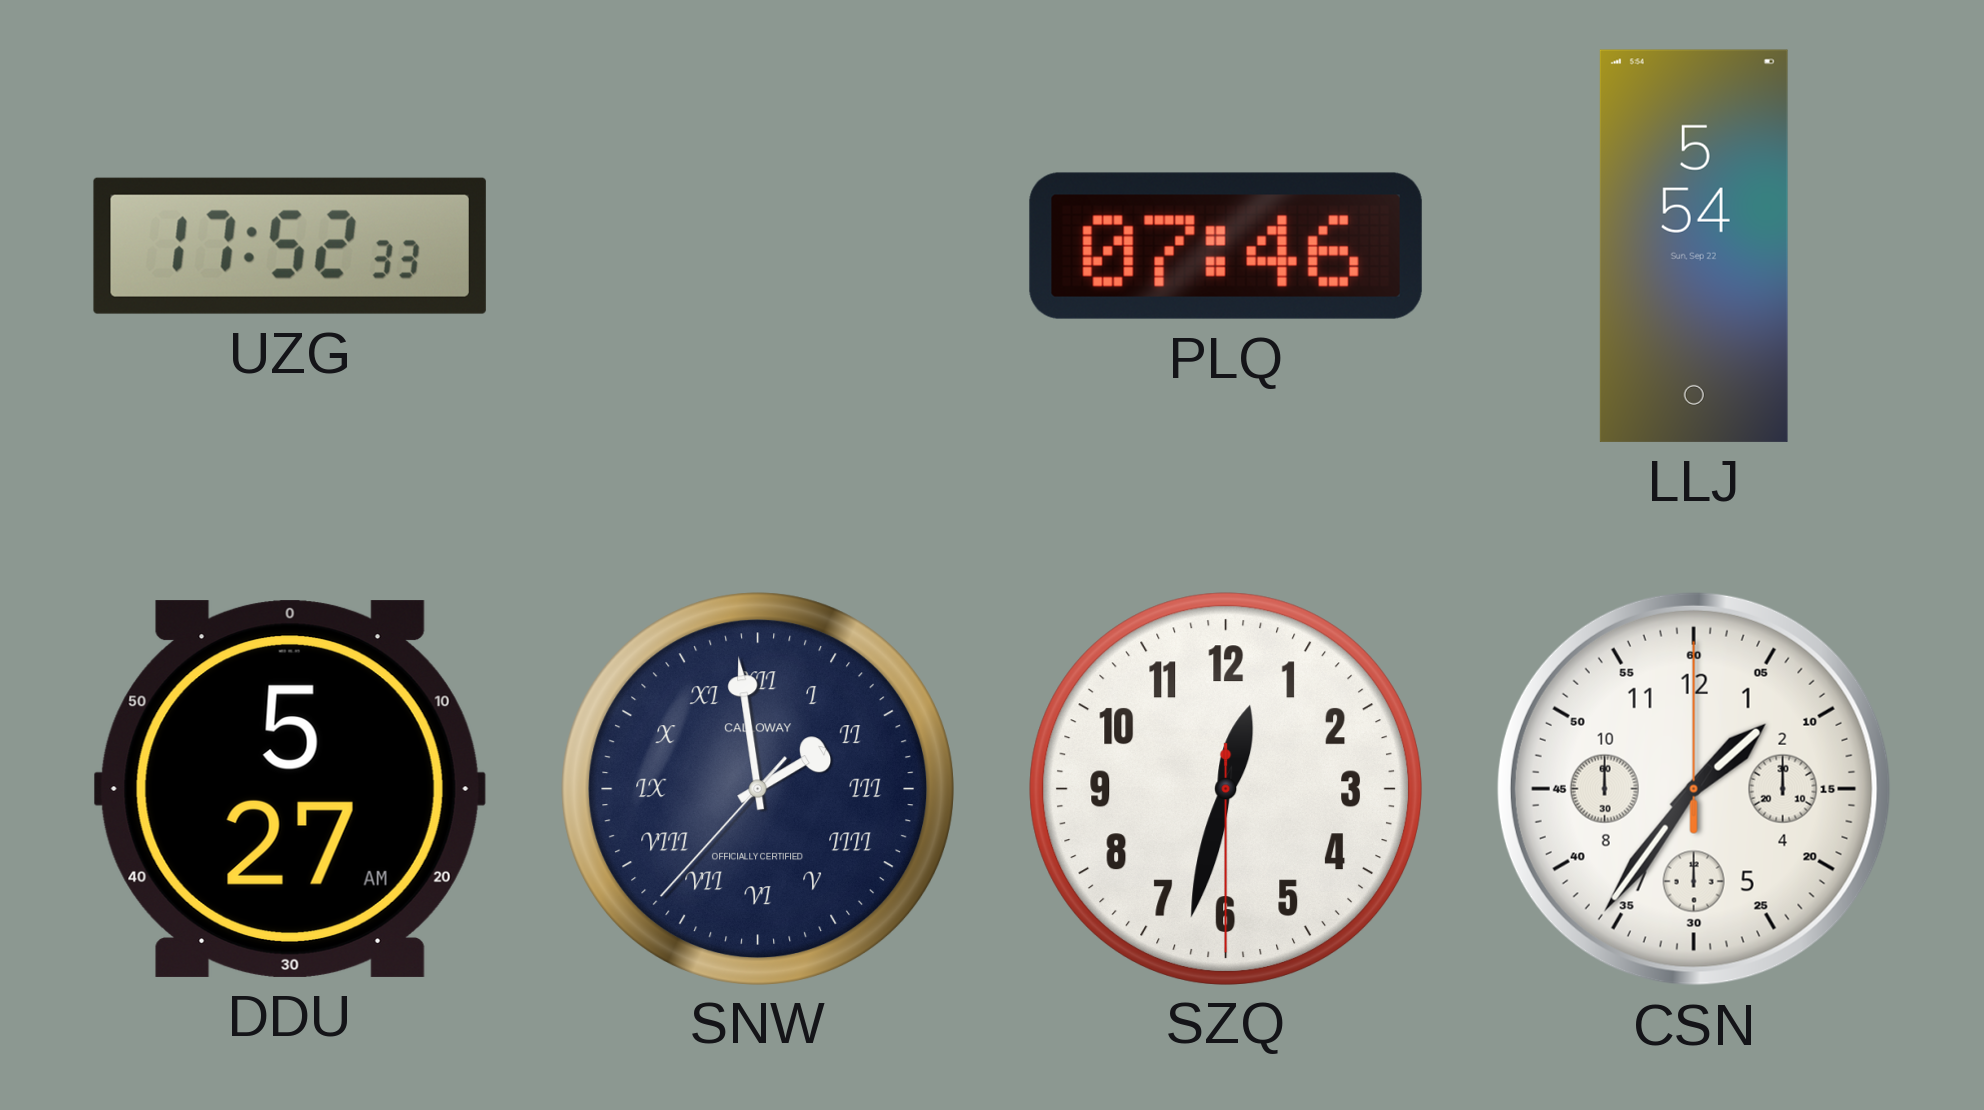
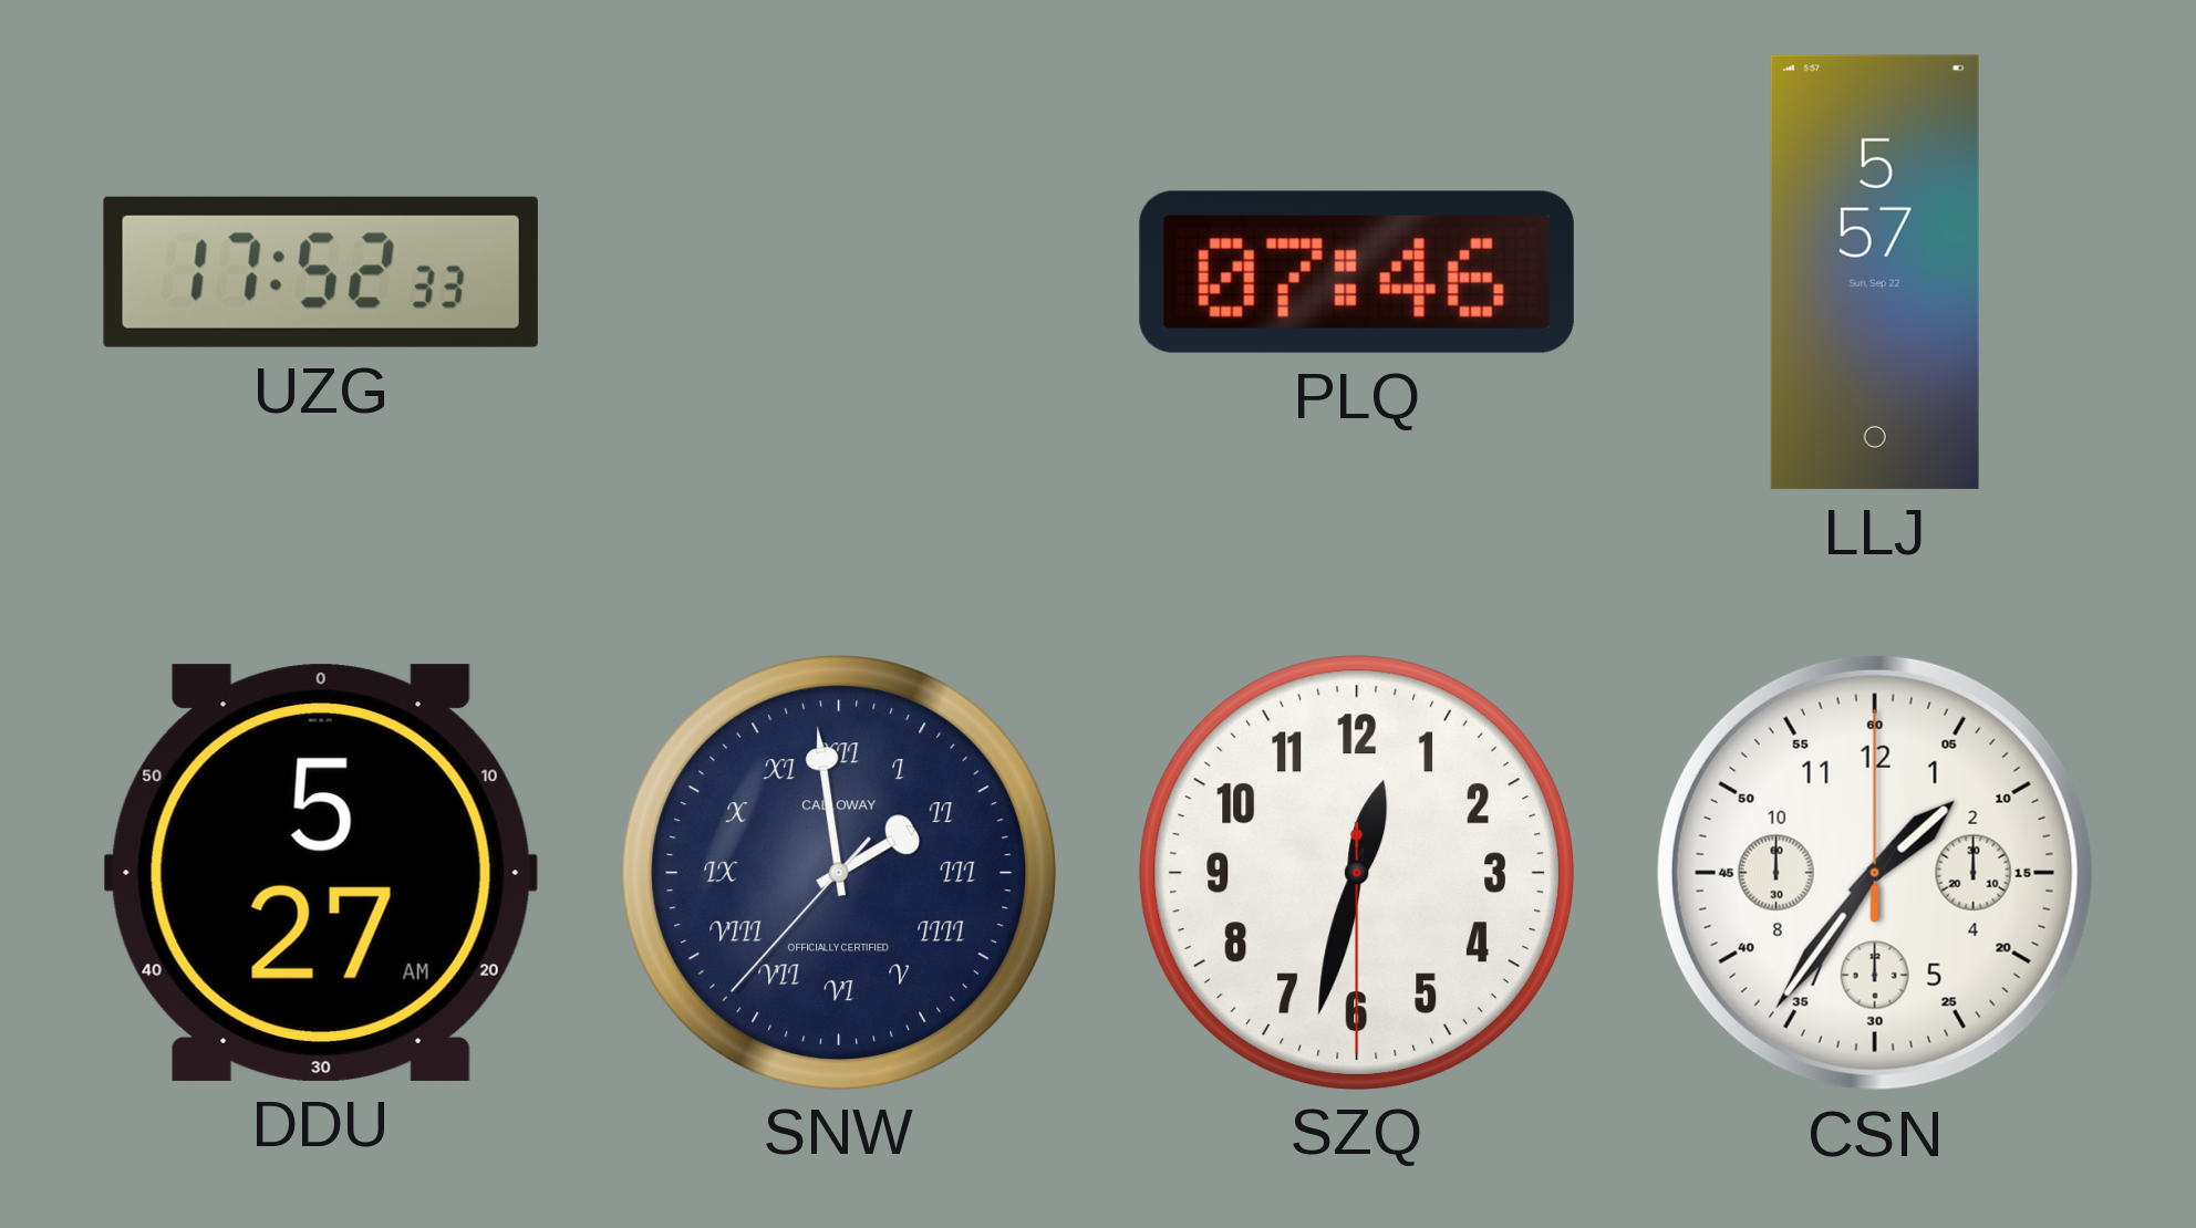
LLJ: 5:54 -> 5:57
